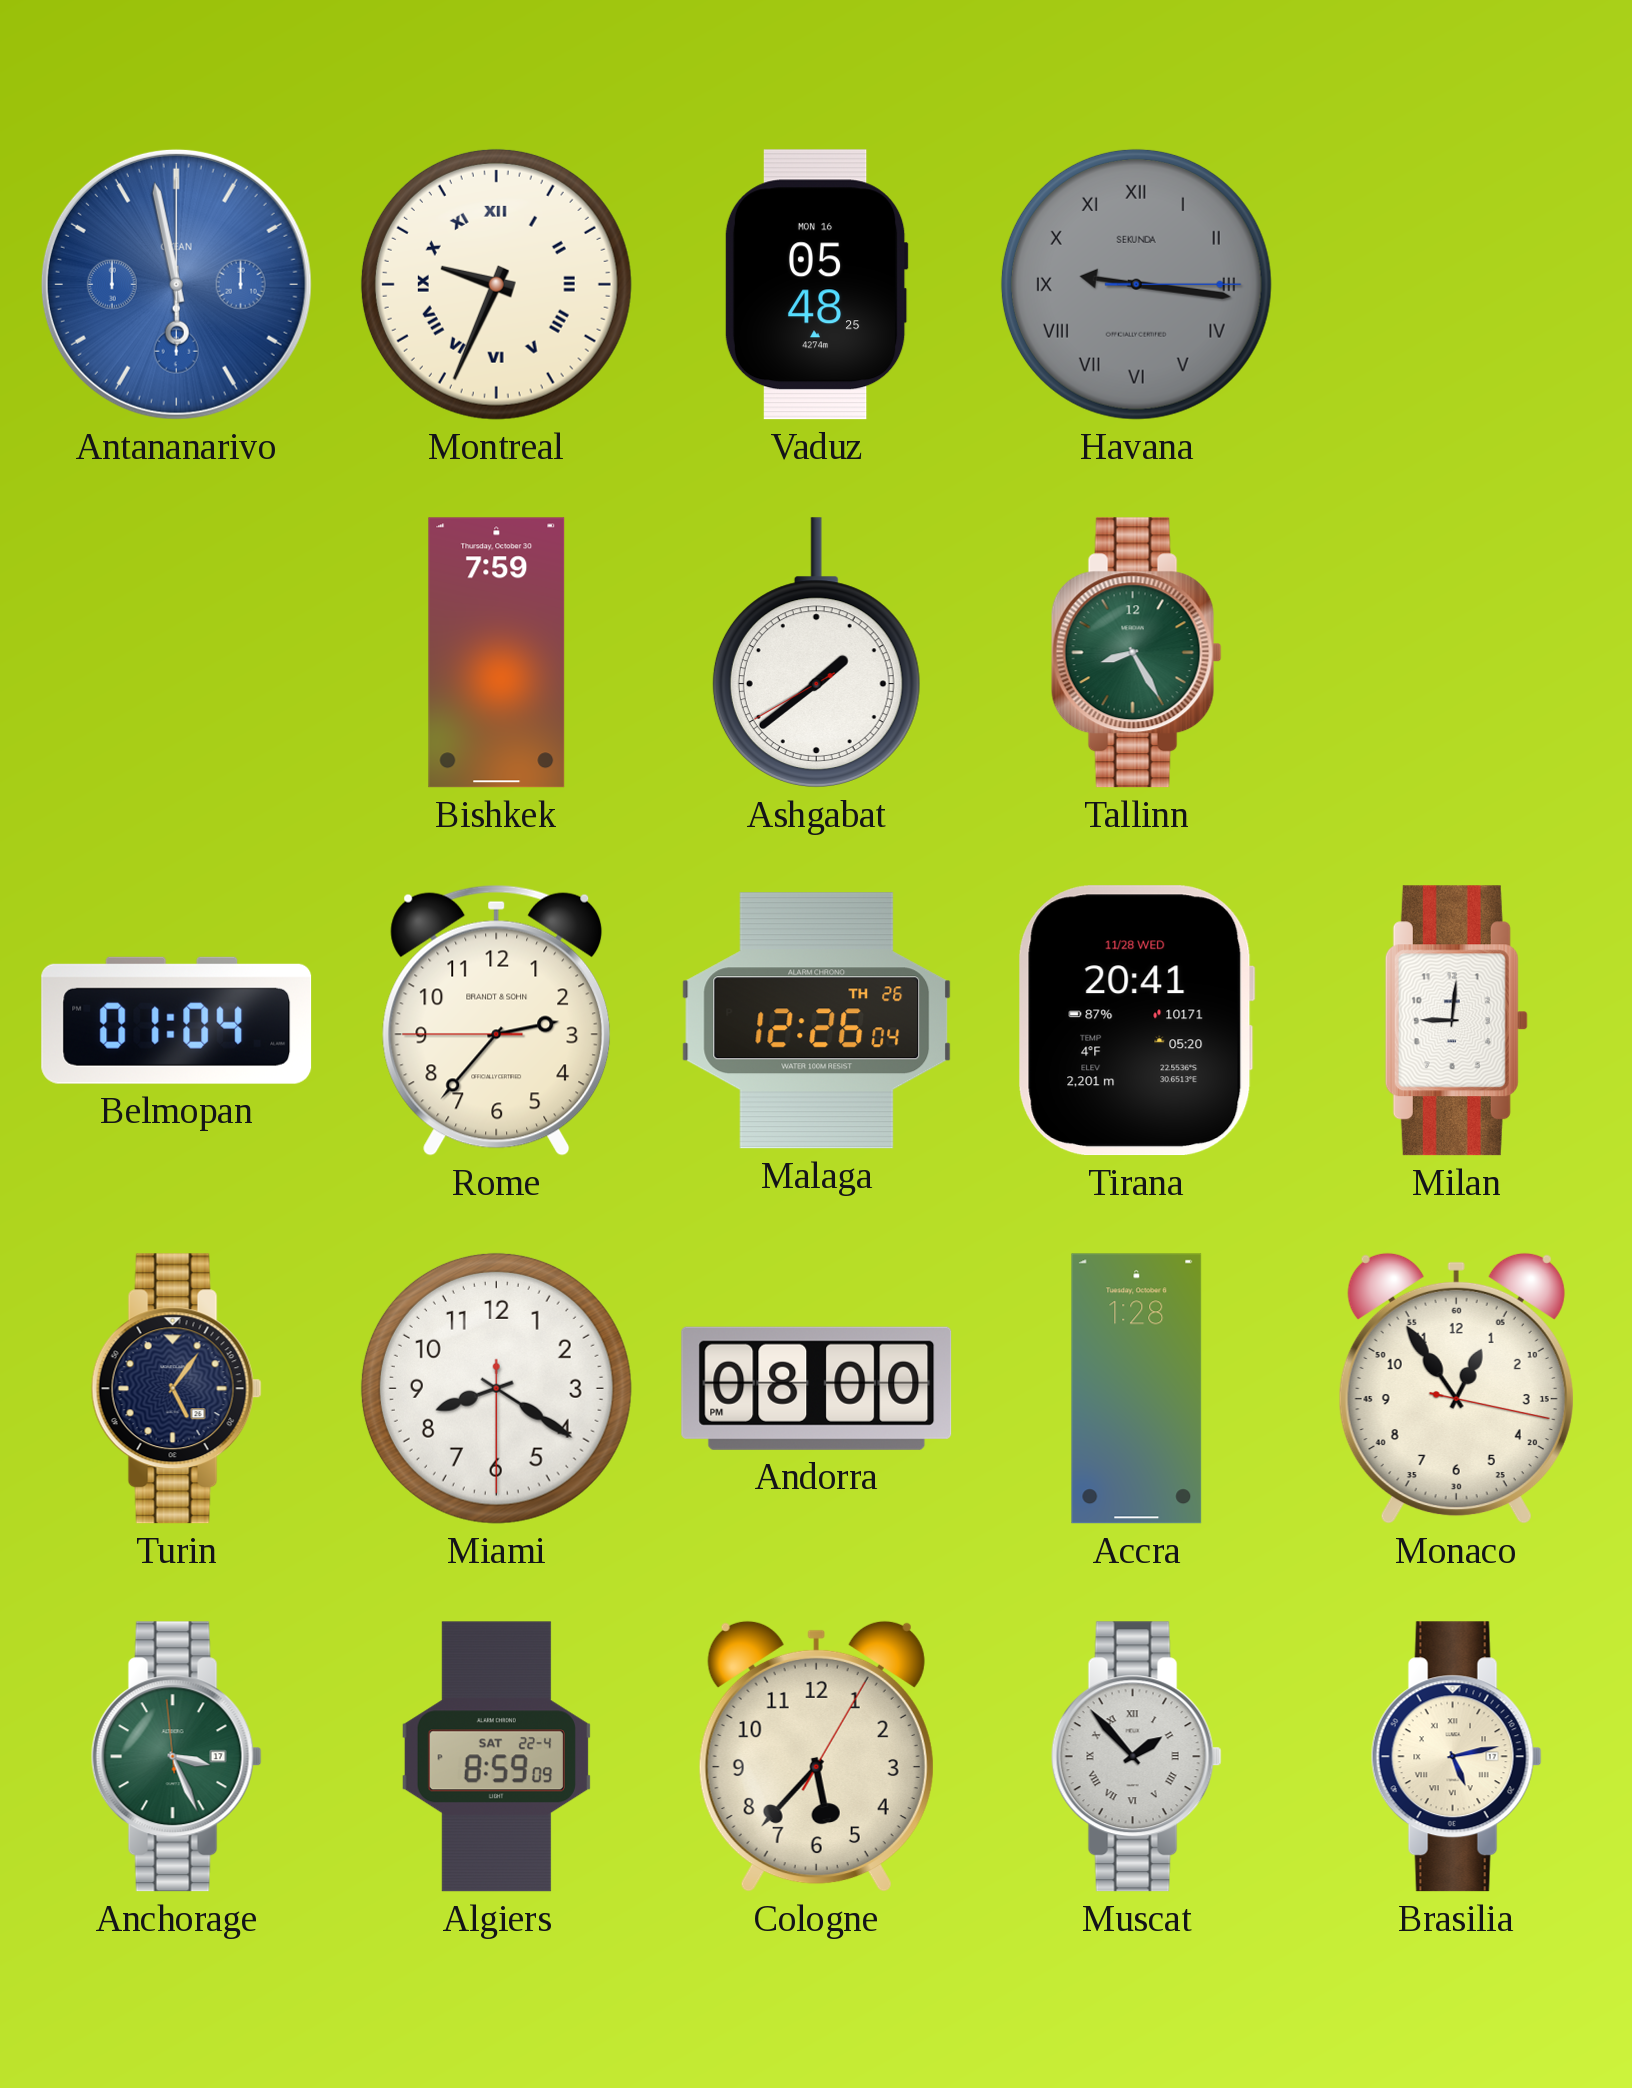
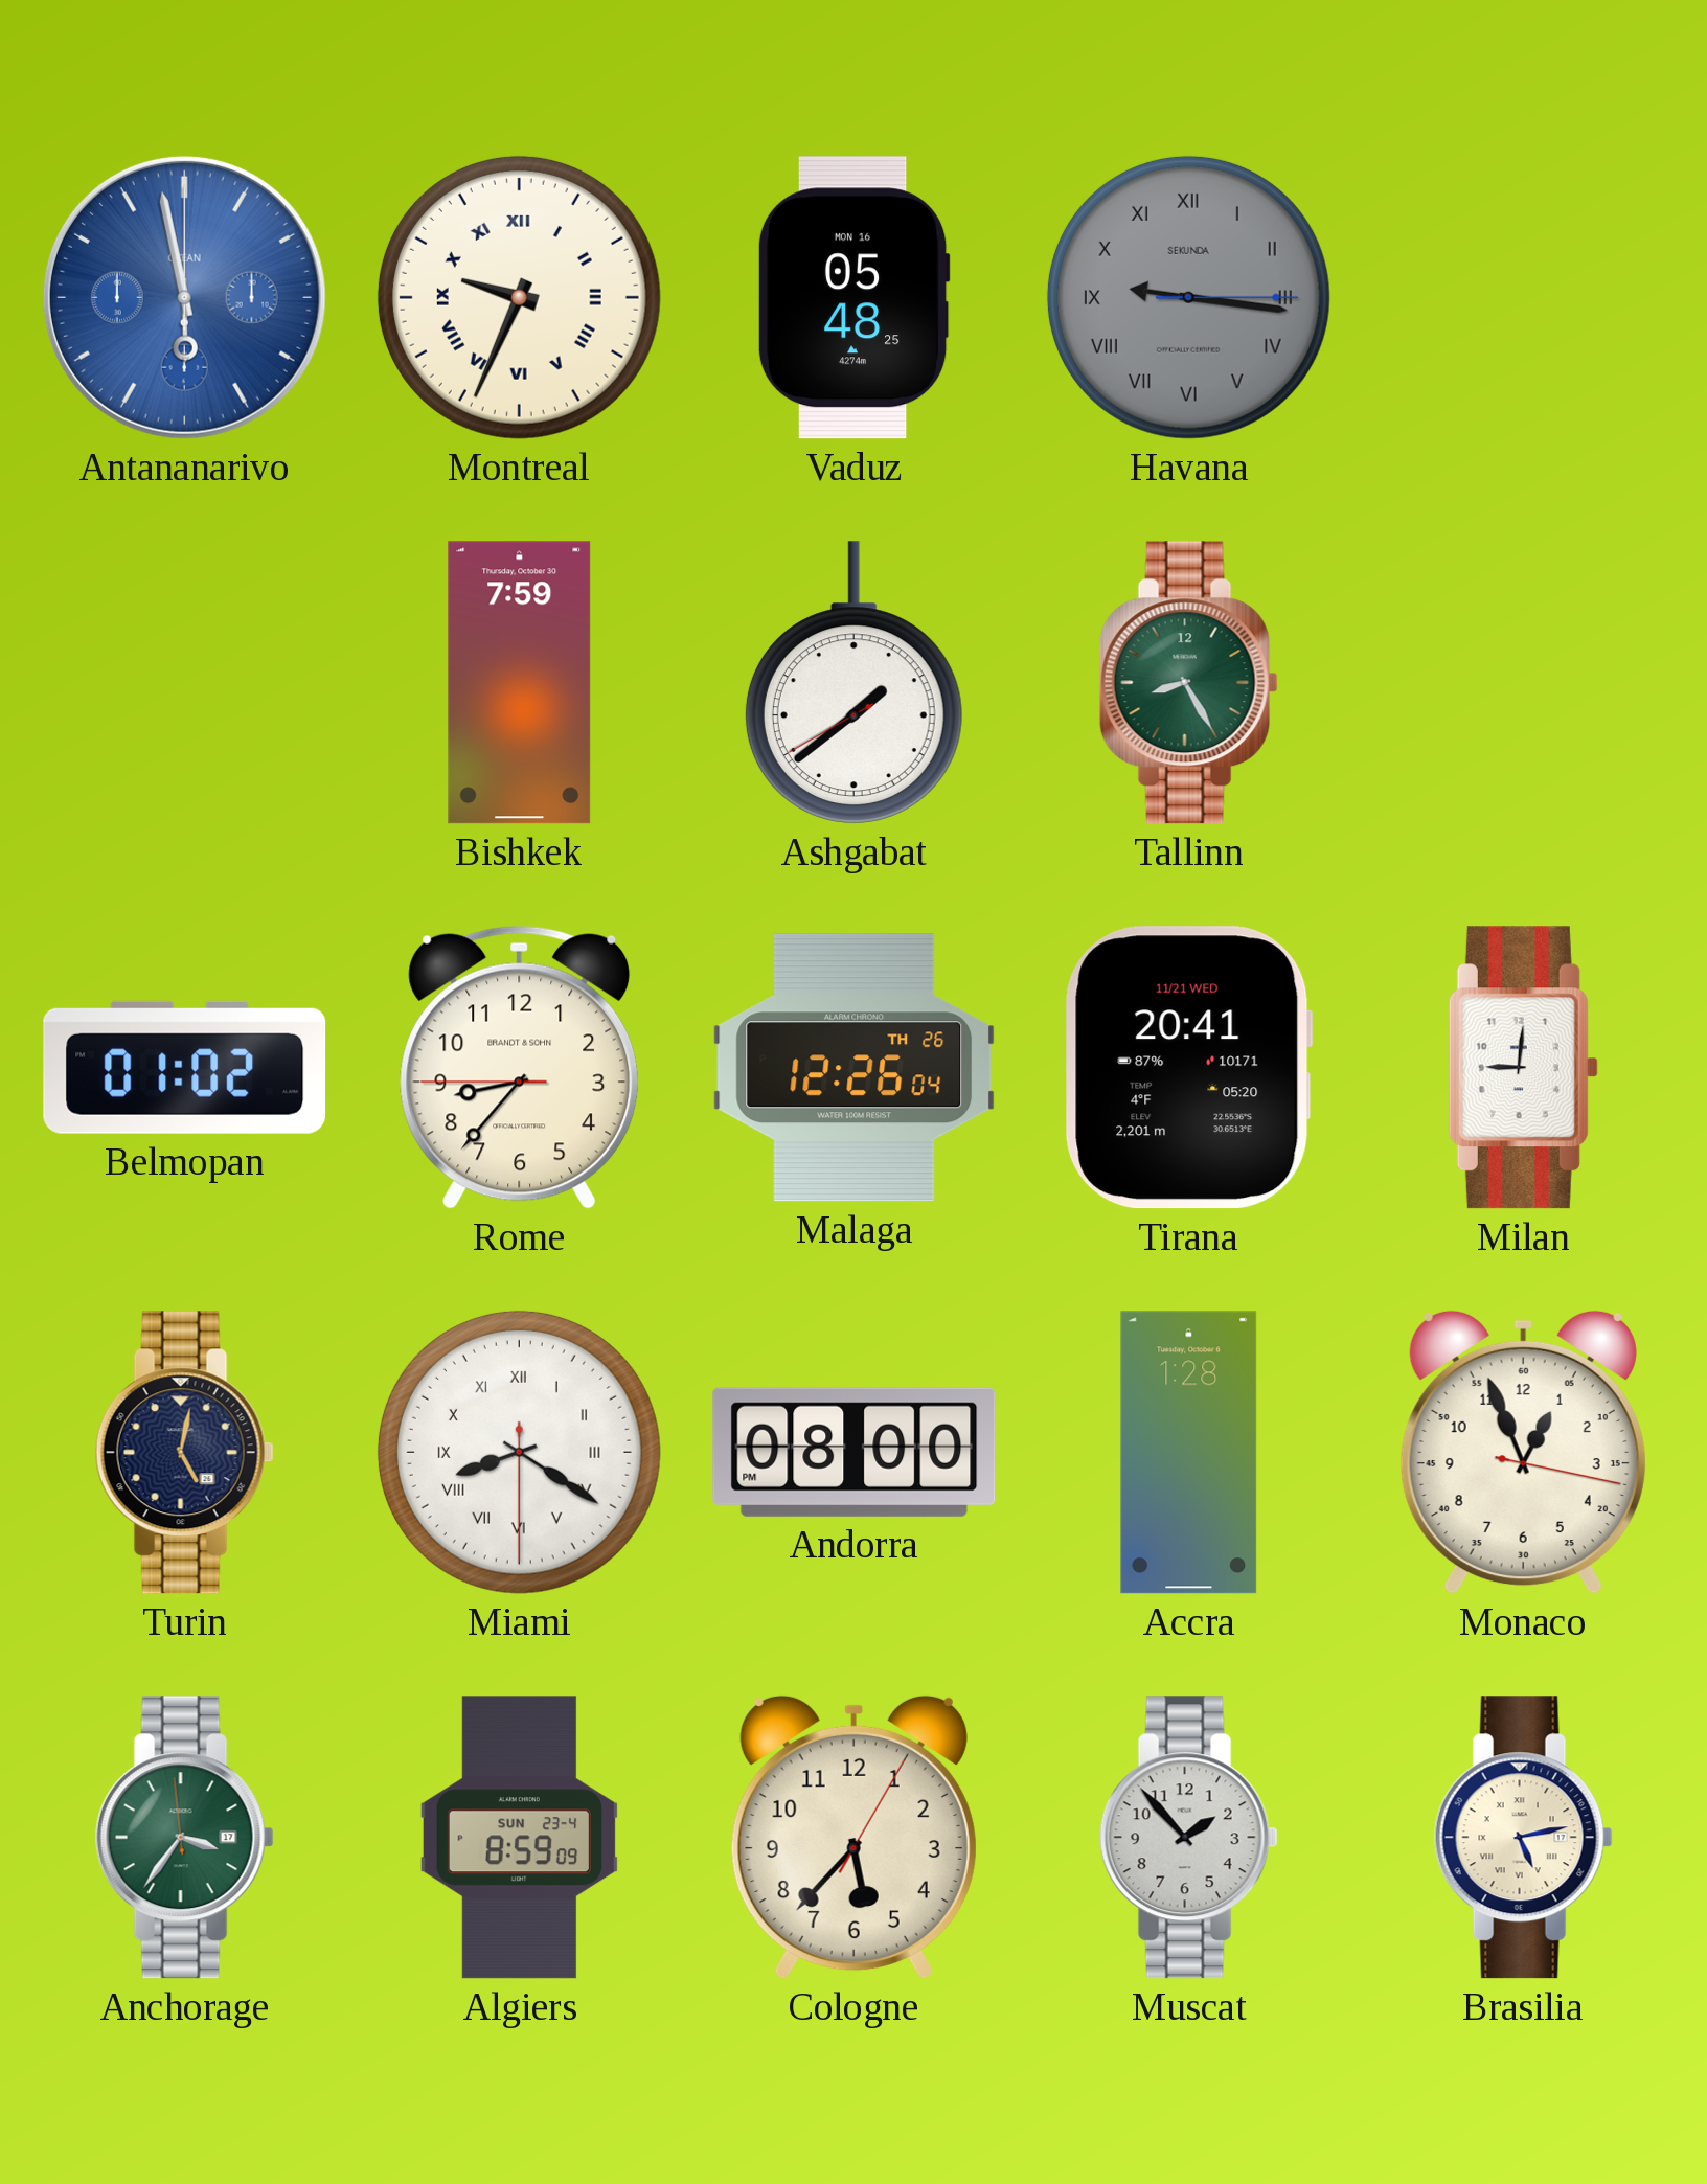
Belmopan: 01:04 -> 01:02
Rome: 2:36 -> 8:36
Tirana date: 11/28 WED -> 11/21 WED
Turin: 5:06 -> 5:02
Miami numerals: Arabic -> Roman
Monaco: 12:54 -> 12:56
Anchorage: 3:25 -> 3:35
Algiers date: SAT 22-4 -> SUN 23-4
Muscat numerals: Roman -> Arabic
